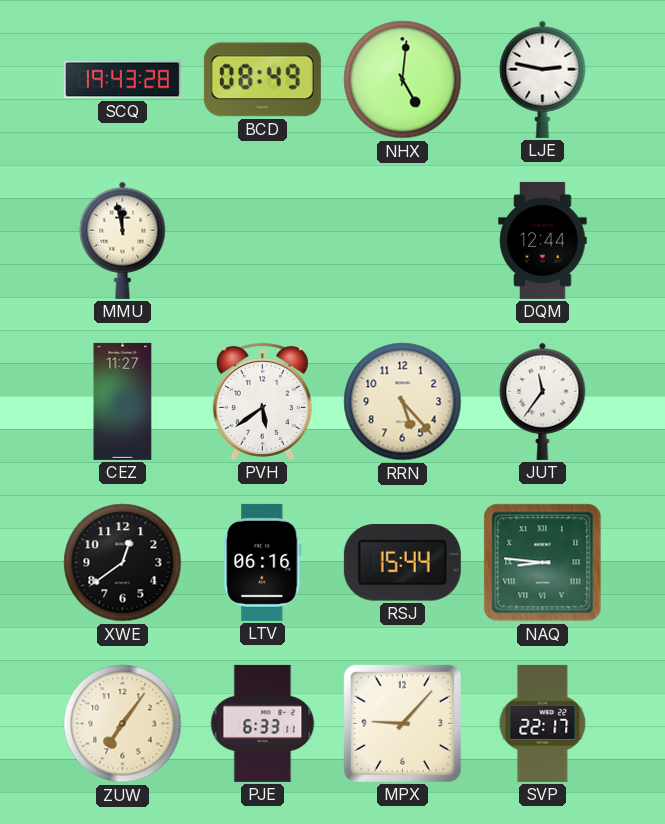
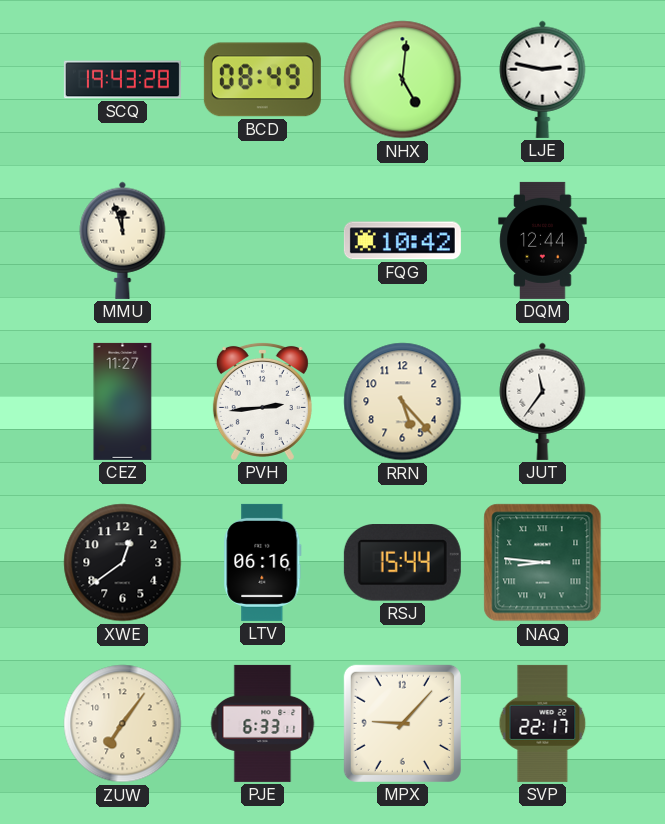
MMU: 11:58 -> 11:57
FQG: none -> 10:42
PVH: 5:39 -> 2:44
